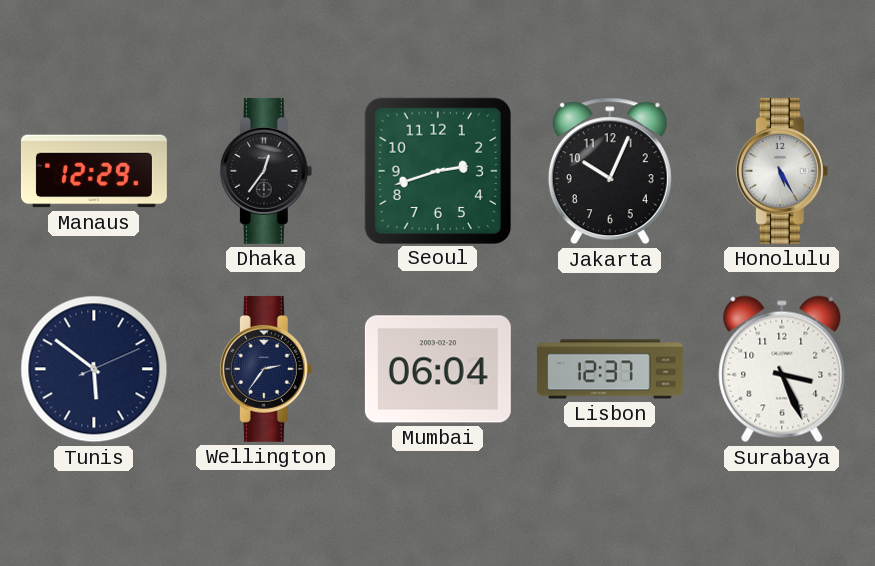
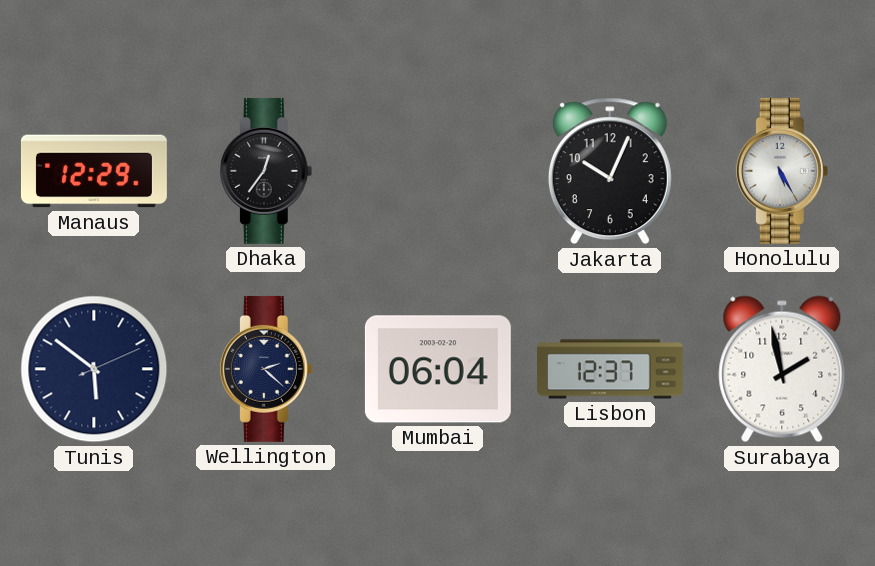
Seoul: 2:42 -> none
Wellington: 2:36 -> 2:22
Surabaya: 3:26 -> 1:58
